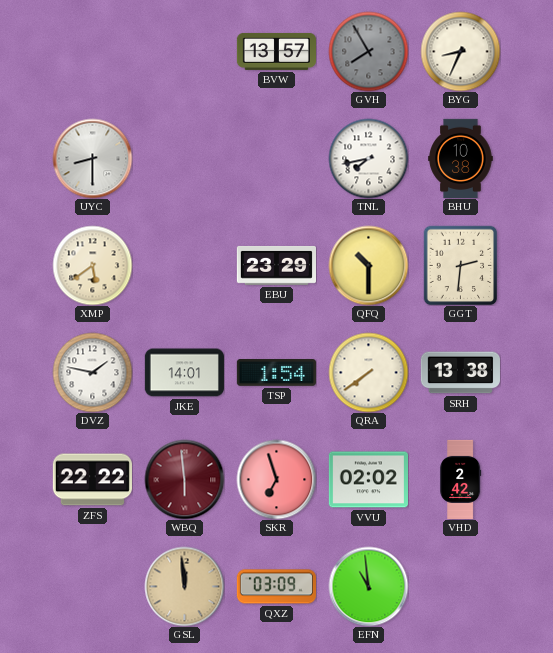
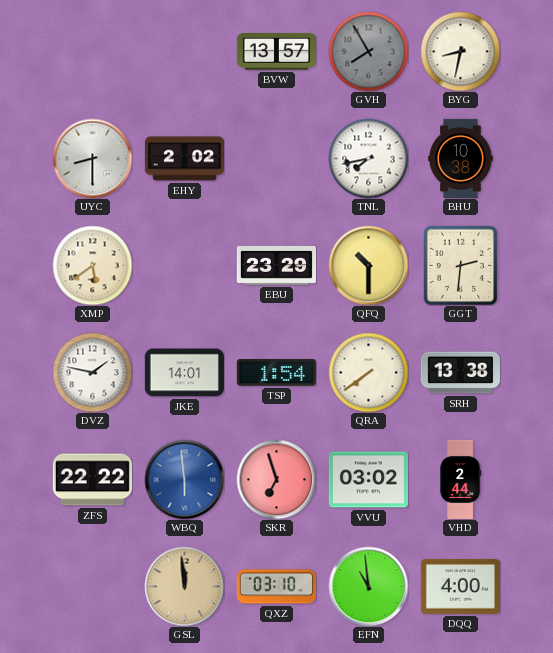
BYG: 8:34 -> 8:32
EHY: none -> 2:02
WBQ dial: burgundy -> blue
VVU: 02:02 -> 03:02
VHD: 2:42 -> 2:44
QXZ: 03:09 -> 03:10
DQQ: none -> 4:00
